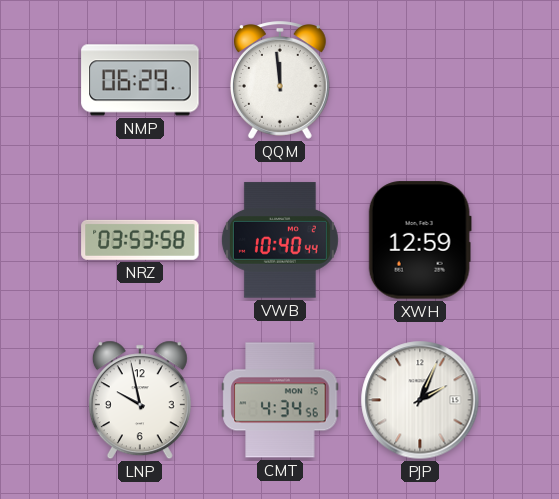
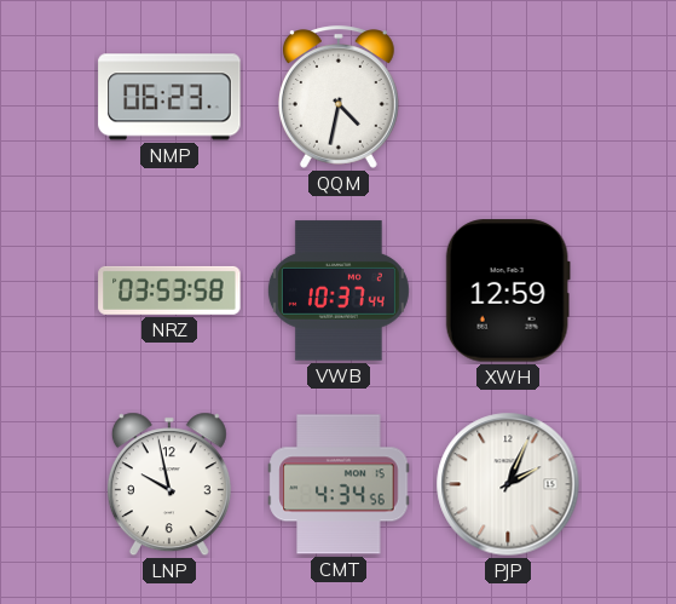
NMP: 06:29 -> 06:23
QQM: 11:59 -> 4:32
VWB: 10:40 -> 10:37
